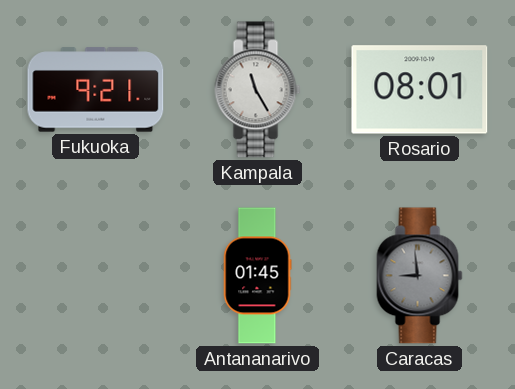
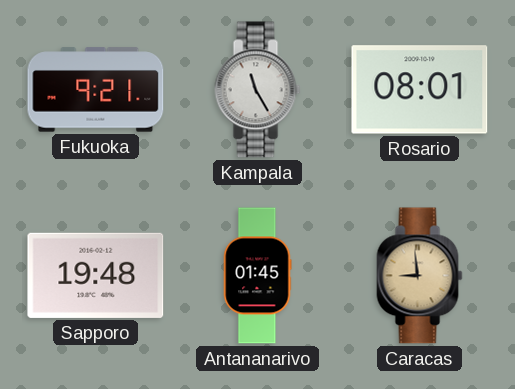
Sapporo: none -> 19:48
Caracas dial: grey -> champagne
